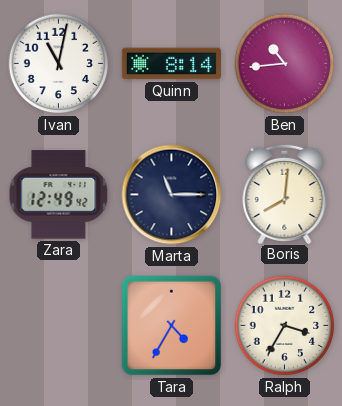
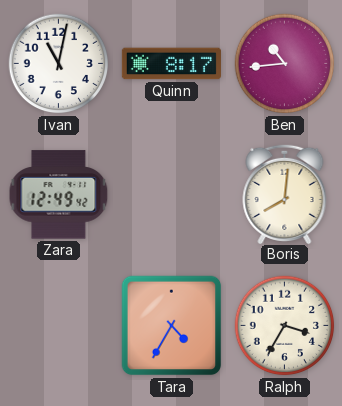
Quinn: 8:14 -> 8:17
Marta: 11:15 -> none
